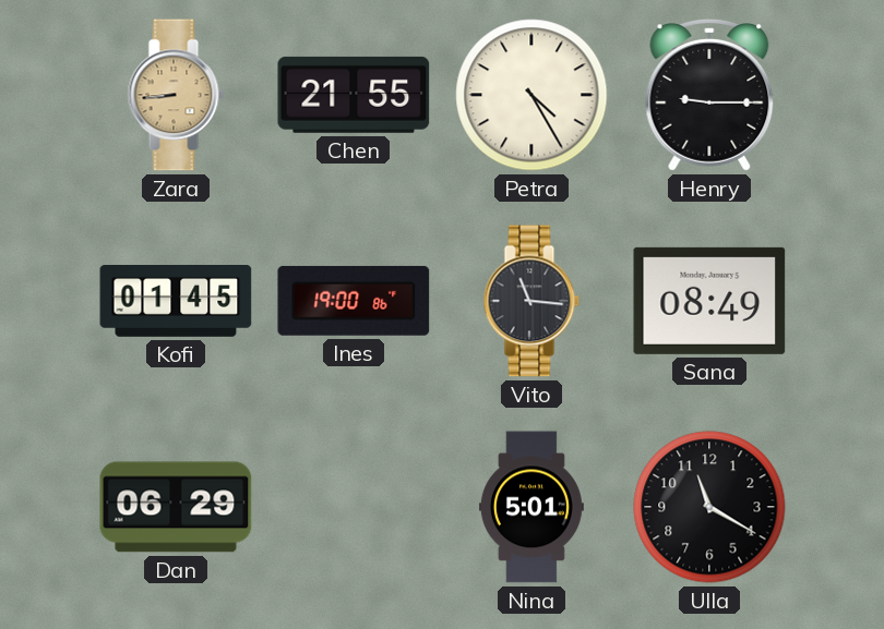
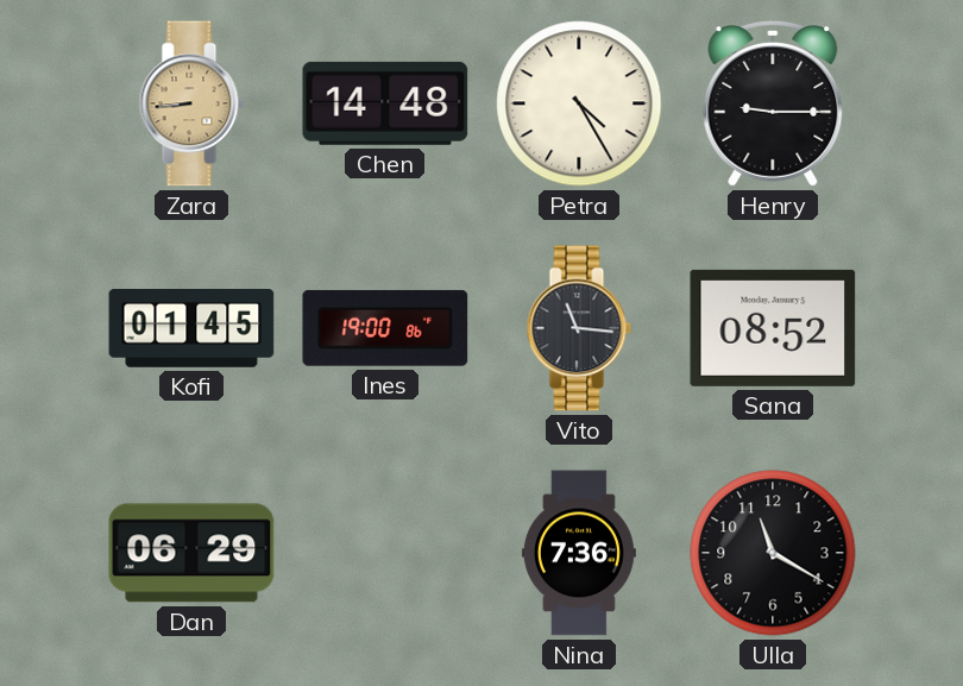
Chen: 21:55 -> 14:48
Sana: 08:49 -> 08:52
Nina: 5:01 -> 7:36
